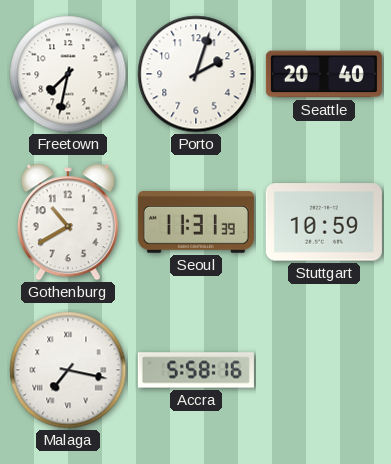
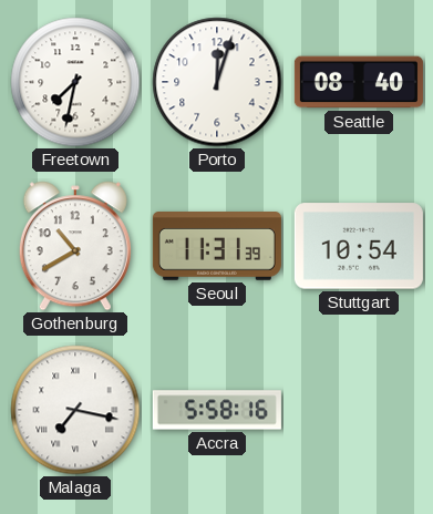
Porto: 2:03 -> 12:03
Seattle: 20:40 -> 08:40
Stuttgart: 10:59 -> 10:54
